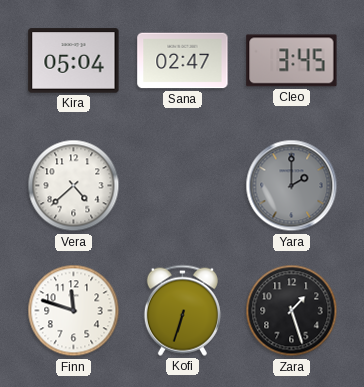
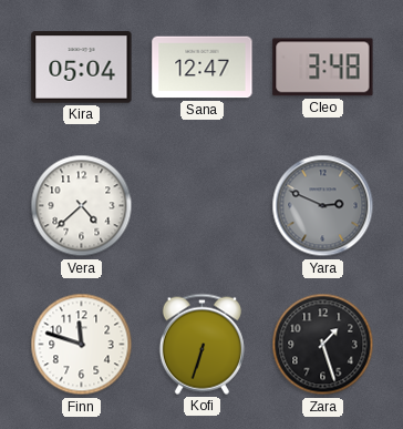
Sana: 02:47 -> 12:47
Cleo: 3:45 -> 3:48
Yara: 2:00 -> 2:49
